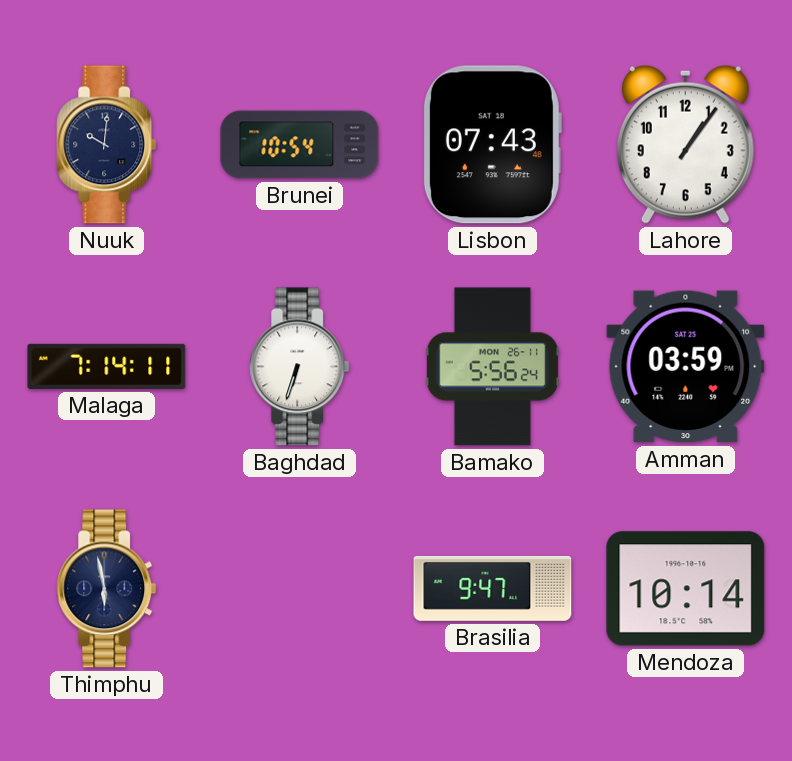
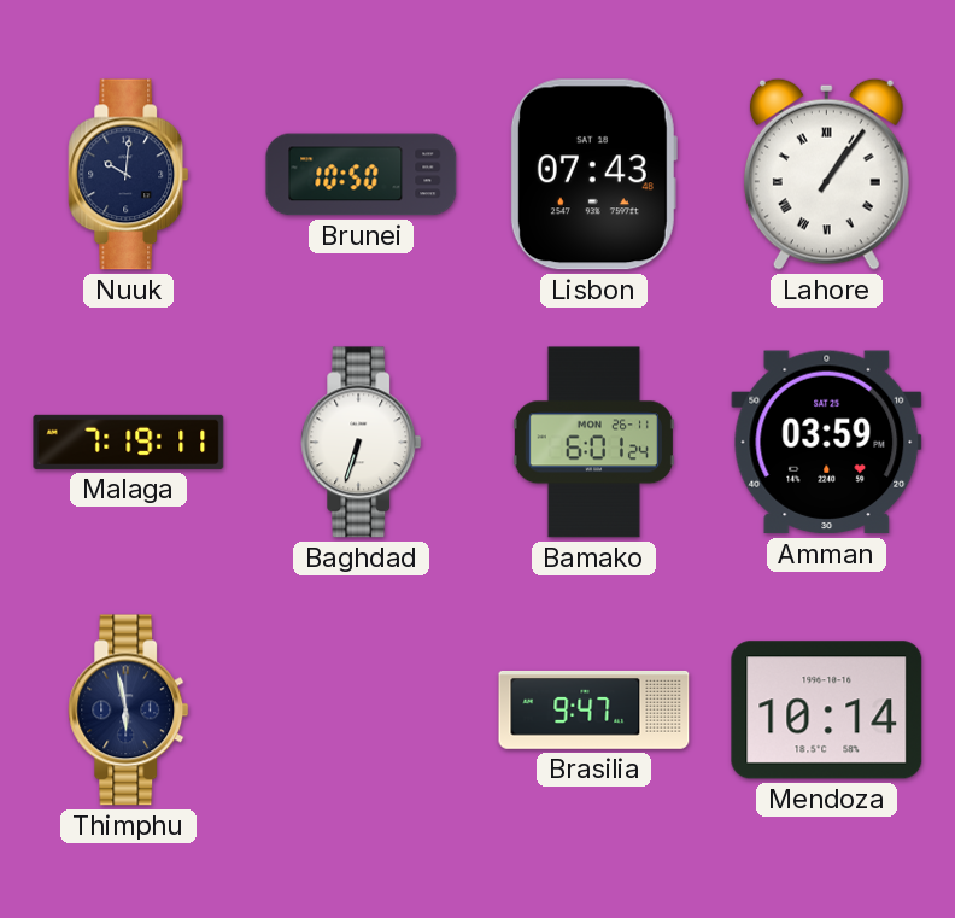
Brunei: 10:54 -> 10:50
Lahore numerals: Arabic -> Roman
Malaga: 7:14 -> 7:19
Bamako: 5:56 -> 6:01
